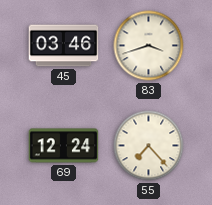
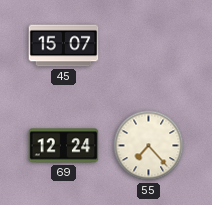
45: 03:46 -> 15:07
83: 3:42 -> none
